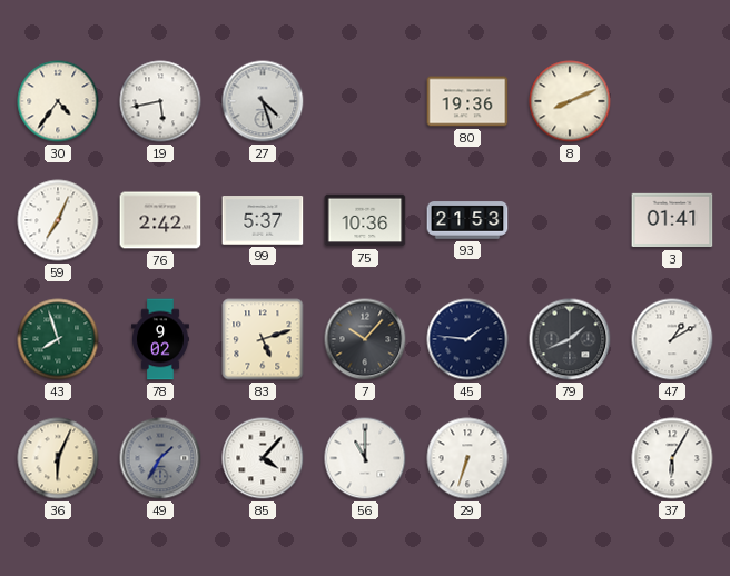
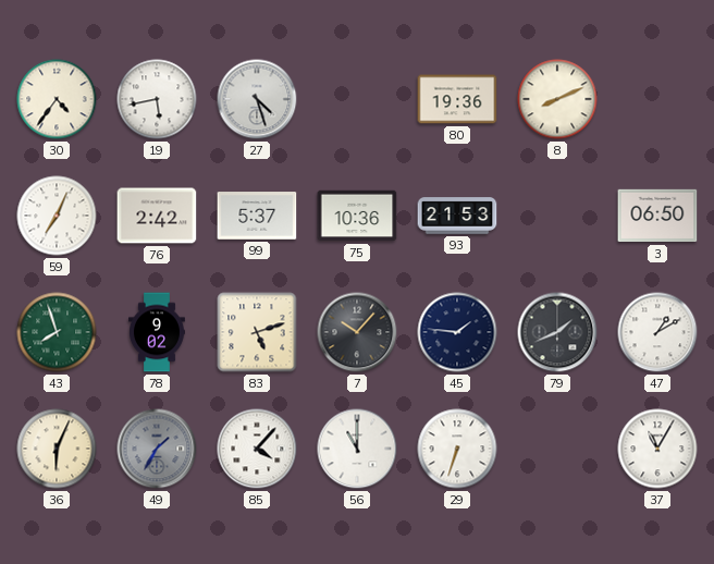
3: 01:41 -> 06:50
37: 6:05 -> 11:05
